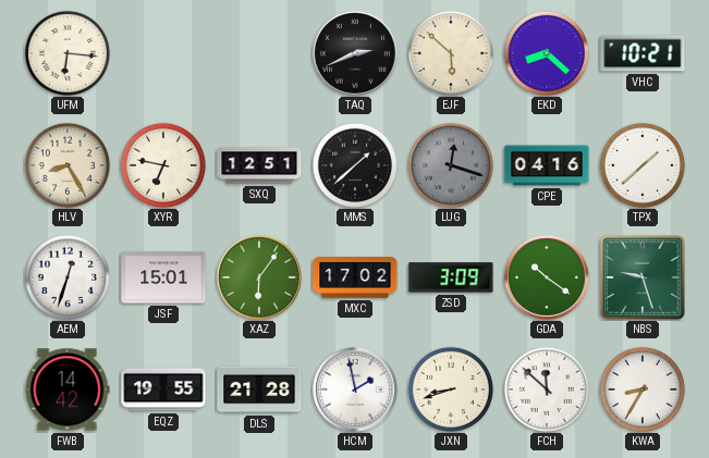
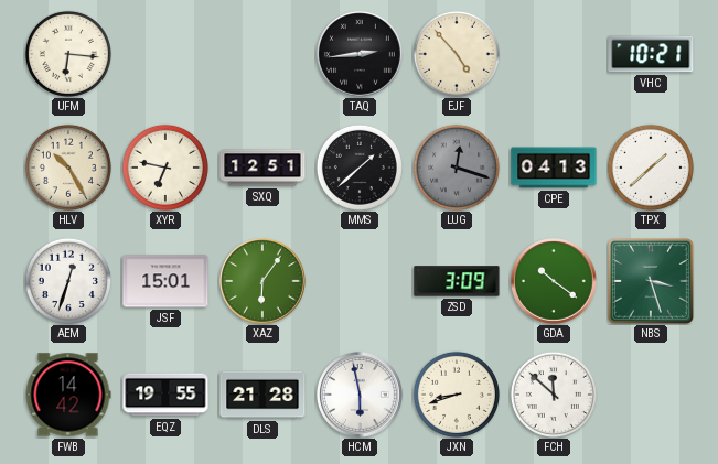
TAQ: 2:41 -> 2:44
EJF: 5:52 -> 4:53
EKD: 8:22 -> none
HLV: 8:25 -> 10:25
CPE: 04:16 -> 04:13
MXC: 17:02 -> none
NBS: 9:27 -> 3:27
HCM: 1:58 -> 5:58
KWA: 8:35 -> none
